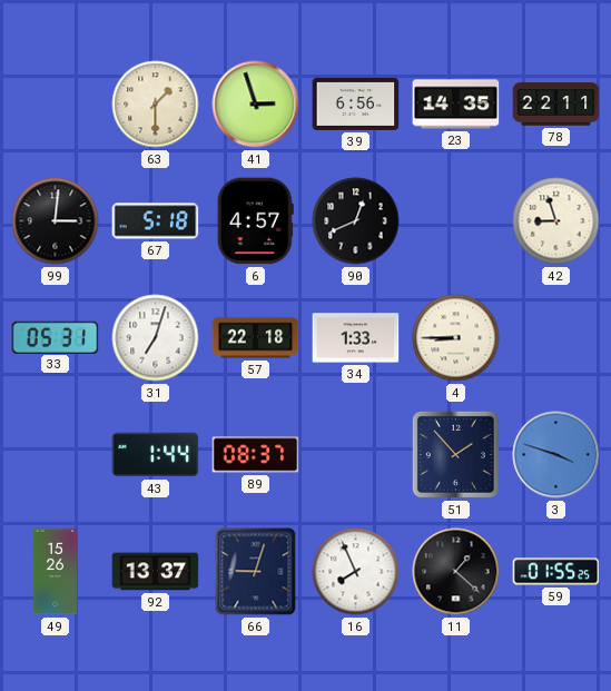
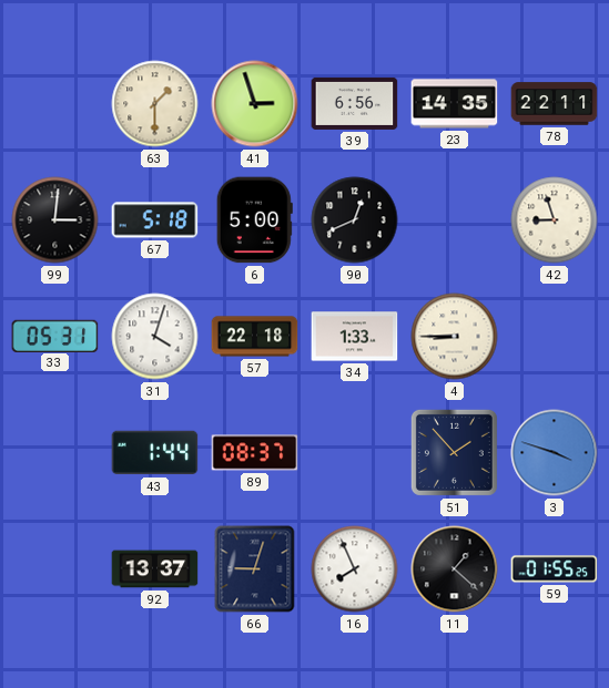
6: 4:57 -> 5:00
31: 7:03 -> 4:03
49: 15:26 -> none
